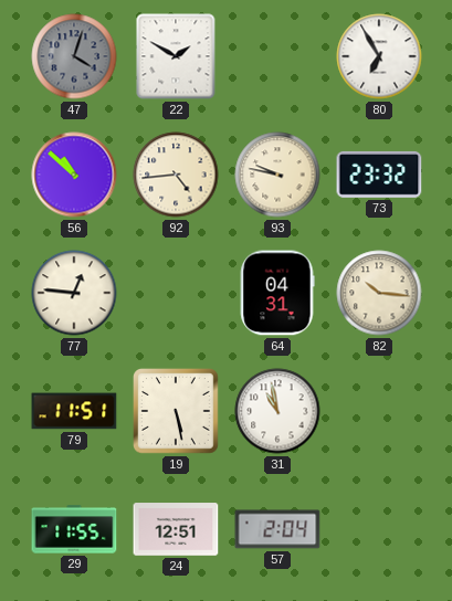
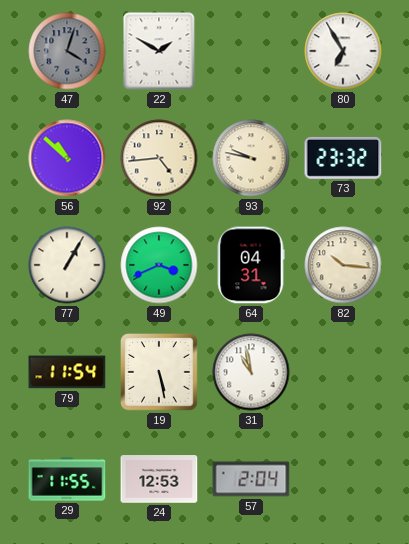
77: 12:46 -> 1:05
49: none -> 3:41
79: 11:51 -> 11:54
24: 12:51 -> 12:53
